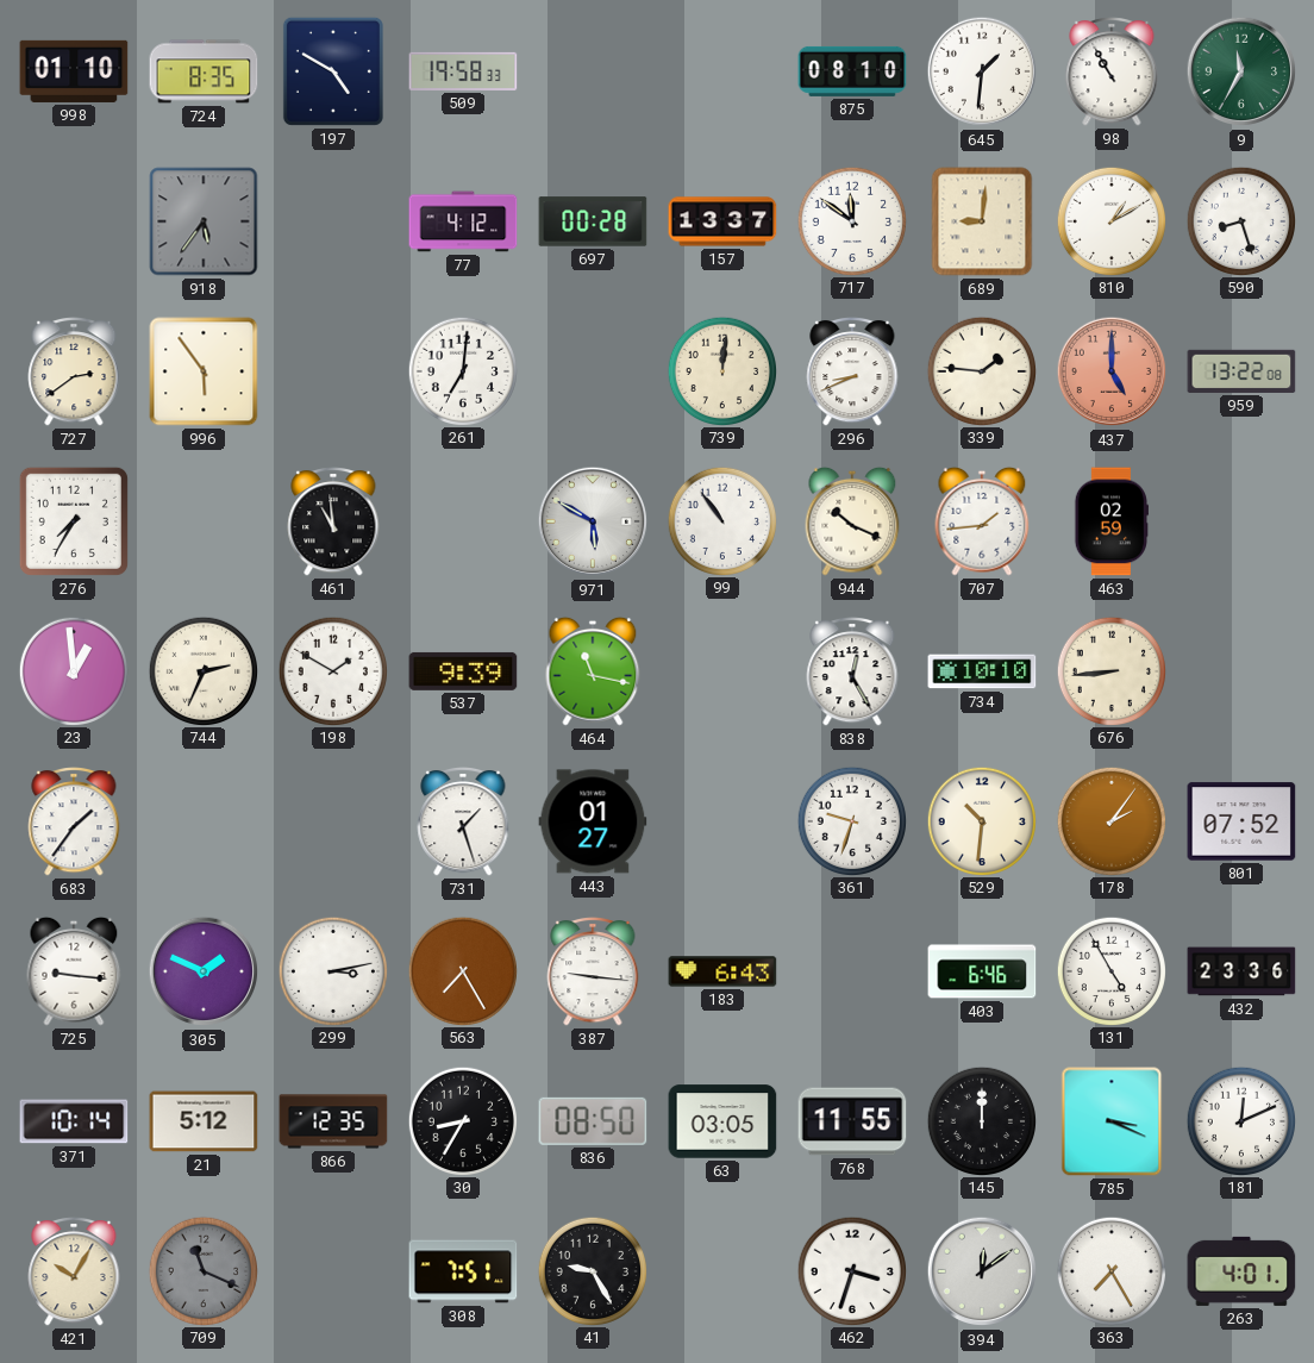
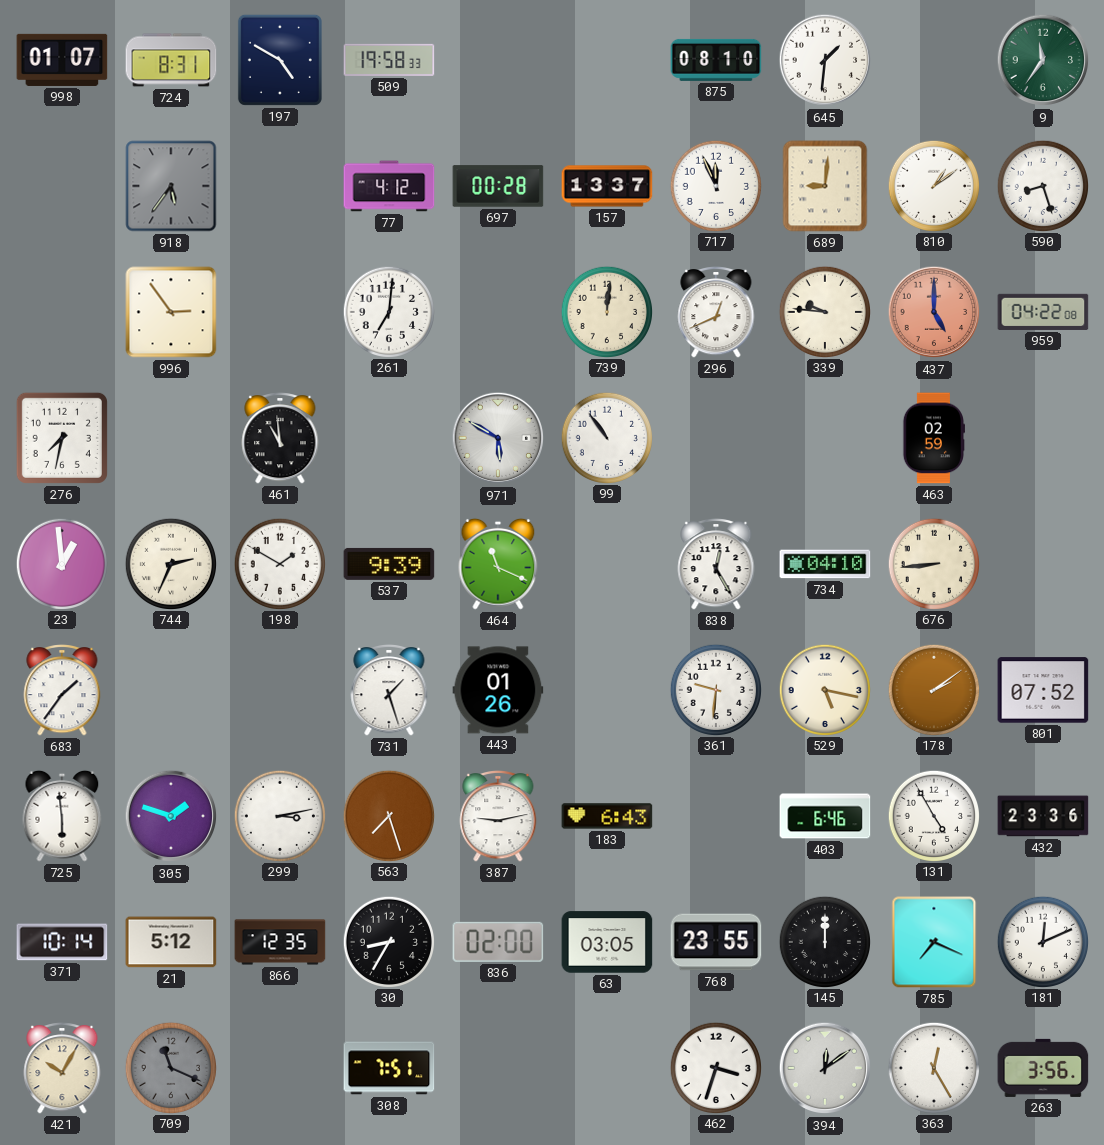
998: 01:10 -> 01:07
724: 8:35 -> 8:31
98: 10:55 -> none
9: 11:35 -> 11:36
717: 11:51 -> 11:56
810: 1:10 -> 1:09
727: 2:39 -> none
996: 5:54 -> 2:54
296: 8:41 -> 12:41
339: 1:46 -> 9:46
959: 13:22 -> 04:22
276: 7:35 -> 7:32
944: 10:19 -> none
707: 1:44 -> none
464: 11:17 -> 11:19
734: 10:10 -> 04:10
443: 01:27 -> 01:26
361: 9:33 -> 9:31
529: 10:31 -> 5:17
178: 2:06 -> 2:09
725: 9:16 -> 5:59
305: 1:49 -> 1:48
563: 7:25 -> 7:27
387: 9:16 -> 9:13
836: 08:50 -> 02:00
768: 11:55 -> 23:55
785: 3:19 -> 7:19
41: 9:25 -> none
363: 7:25 -> 12:25
263: 4:01 -> 3:56
